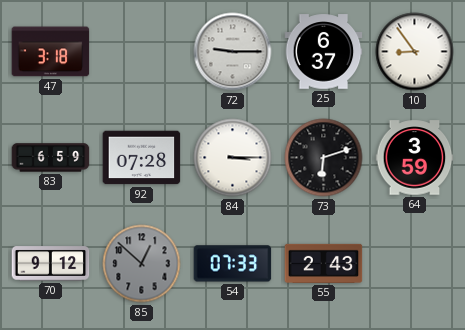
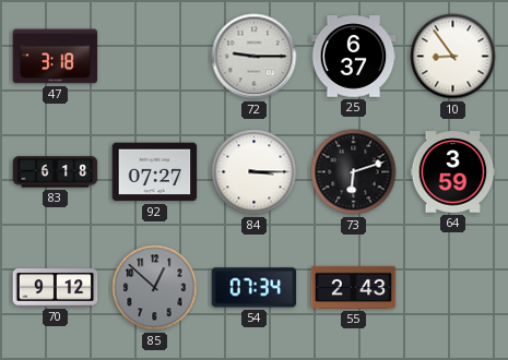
83: 6:59 -> 6:18
92: 07:28 -> 07:27
54: 07:33 -> 07:34
